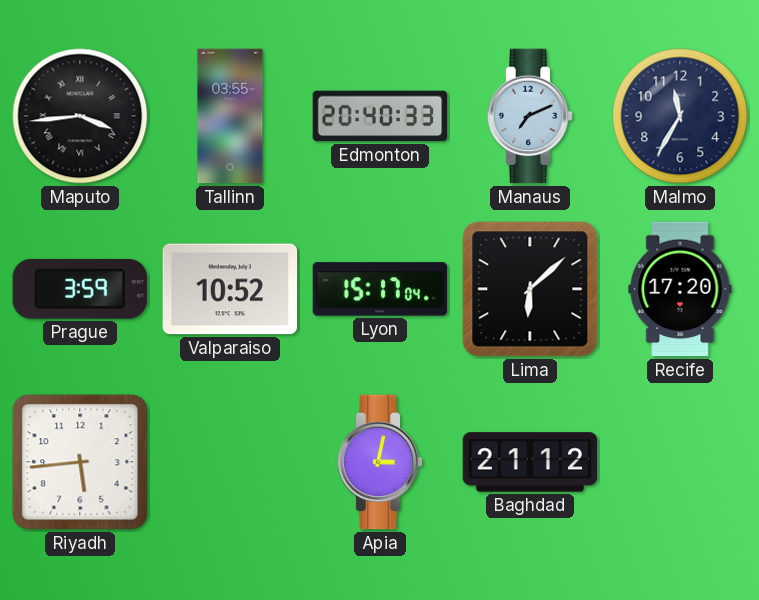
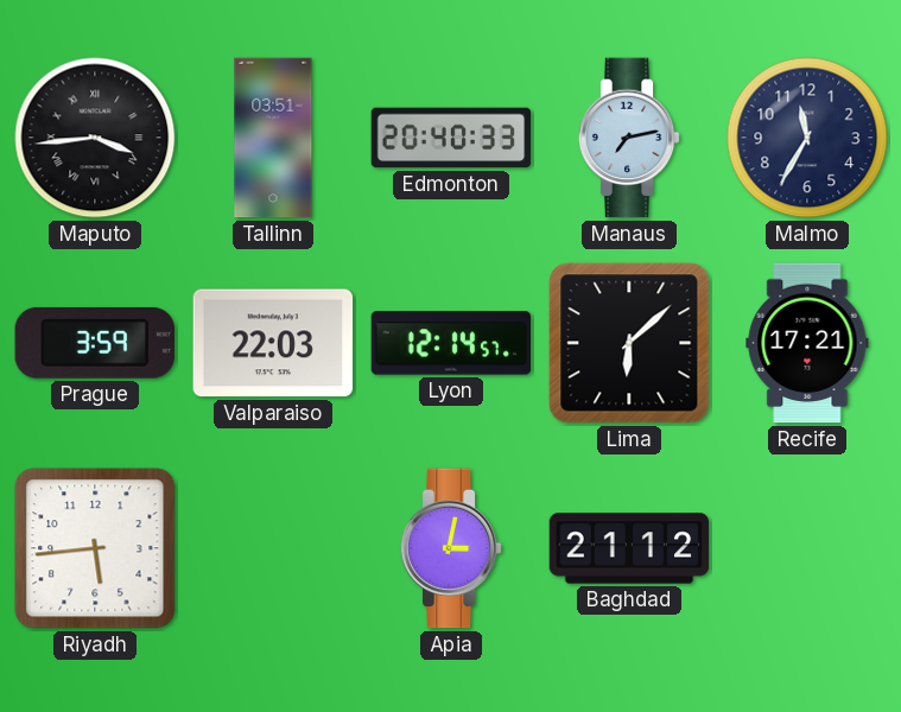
Tallinn: 03:55 -> 03:51
Manaus: 7:11 -> 7:13
Valparaiso: 10:52 -> 22:03
Lyon: 15:17 -> 12:14
Recife: 17:20 -> 17:21
